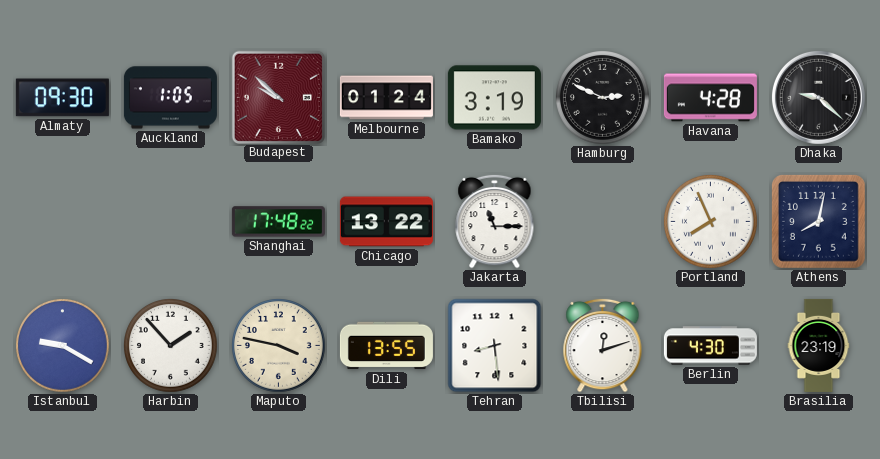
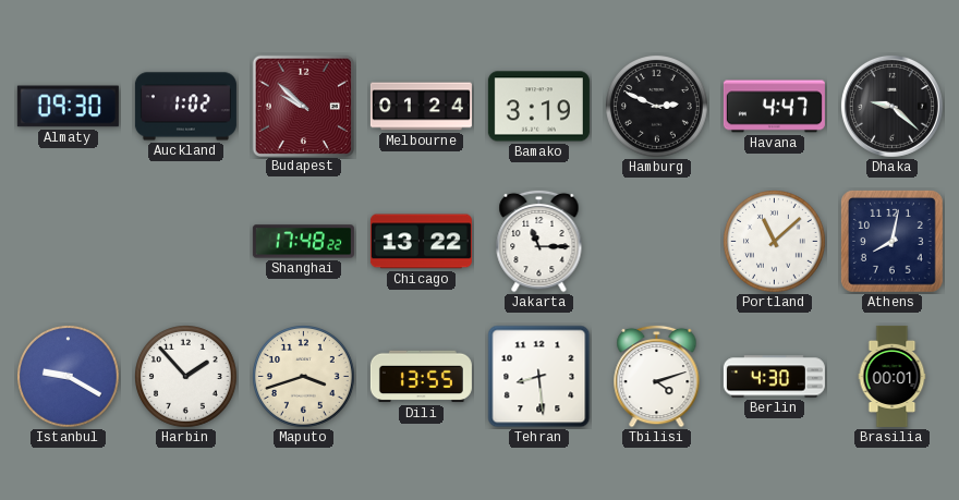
Auckland: 1:05 -> 1:02
Havana: 4:28 -> 4:47
Portland: 7:56 -> 11:08
Maputo: 3:47 -> 3:42
Tbilisi: 12:12 -> 4:12
Brasilia: 23:19 -> 00:01
